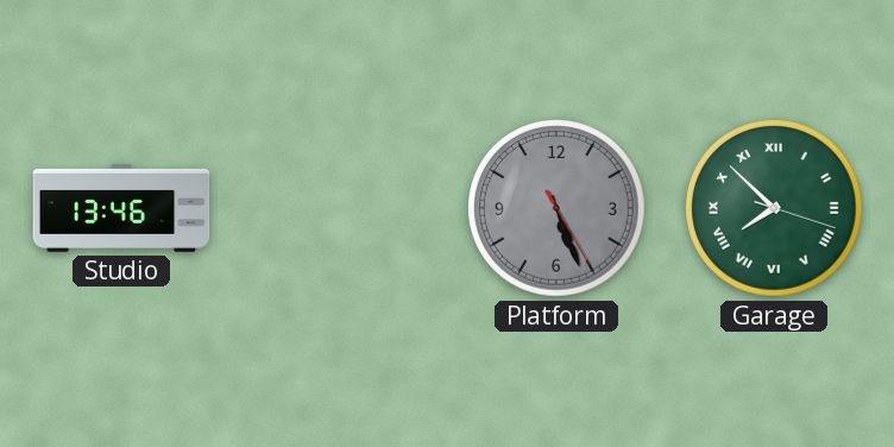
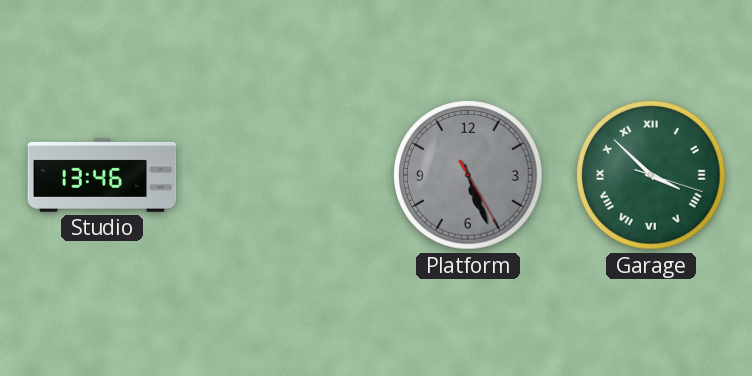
Garage: 7:52 -> 3:52
